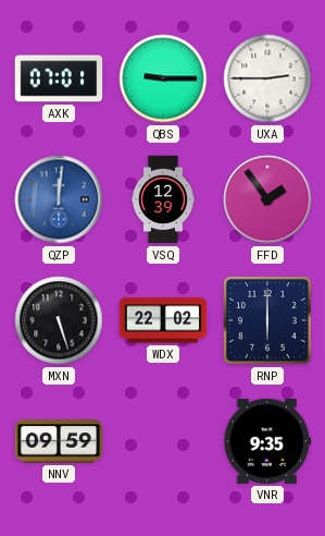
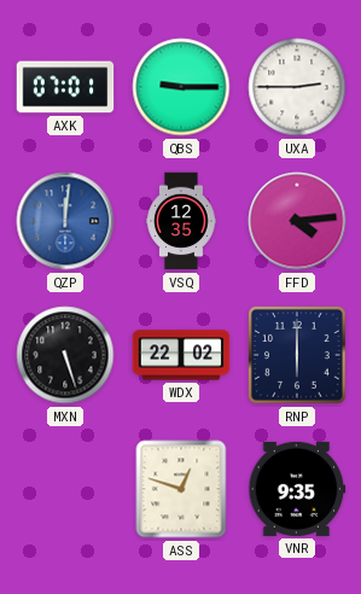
VSQ: 12:39 -> 12:35
FFD: 1:54 -> 4:14
NNV: 09:59 -> none
ASS: none -> 12:48
